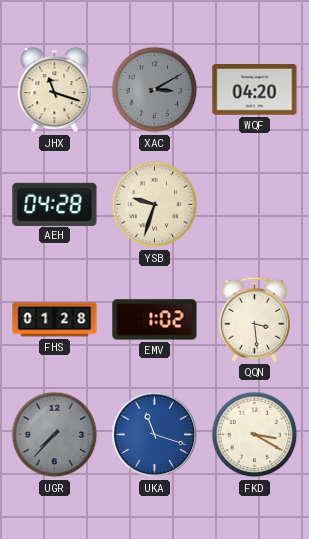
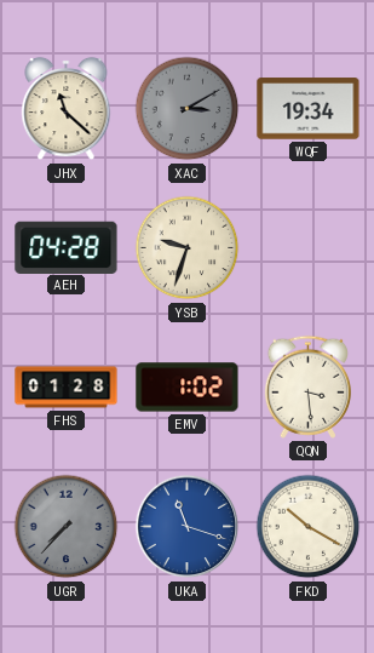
JHX: 11:18 -> 11:22
WQF: 04:20 -> 19:34
FKD: 3:20 -> 10:20
